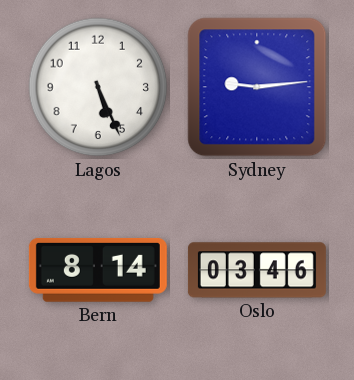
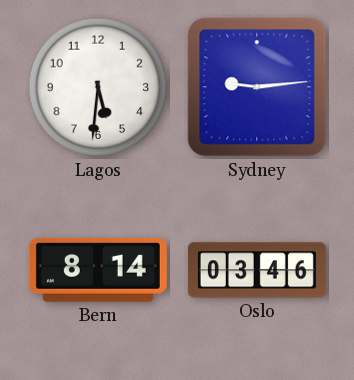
Lagos: 5:26 -> 5:31
